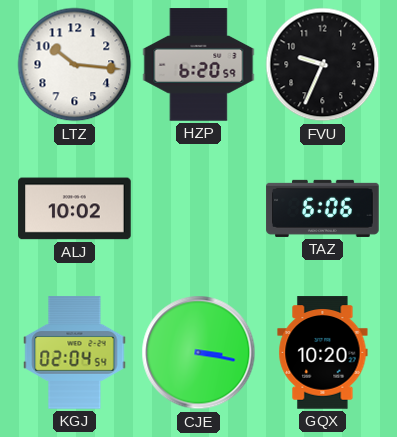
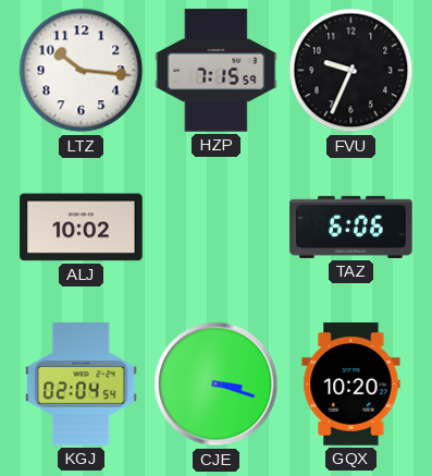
HZP: 6:20 -> 7:15
CJE: 3:17 -> 3:18
